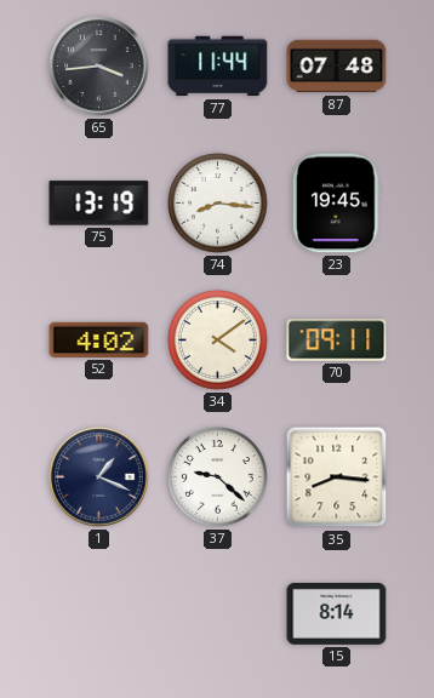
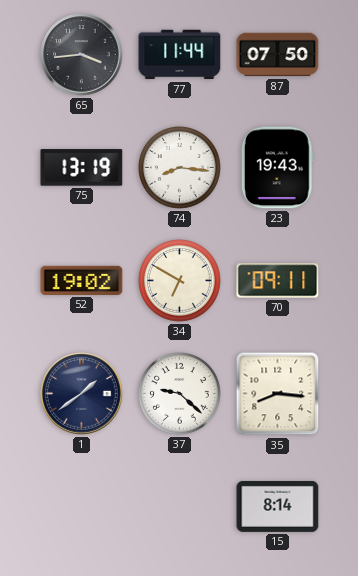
87: 07:48 -> 07:50
23: 19:45 -> 19:43
52: 4:02 -> 19:02
34: 4:09 -> 6:50
1: 1:19 -> 1:39
